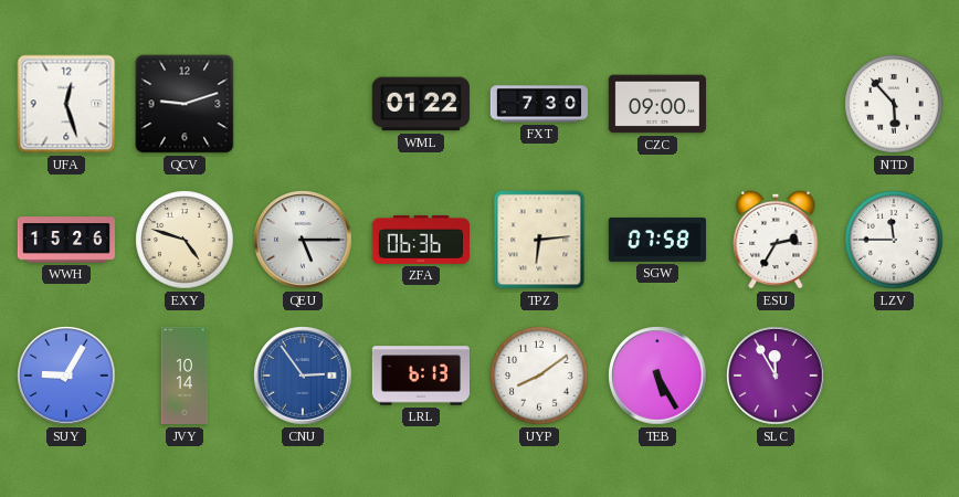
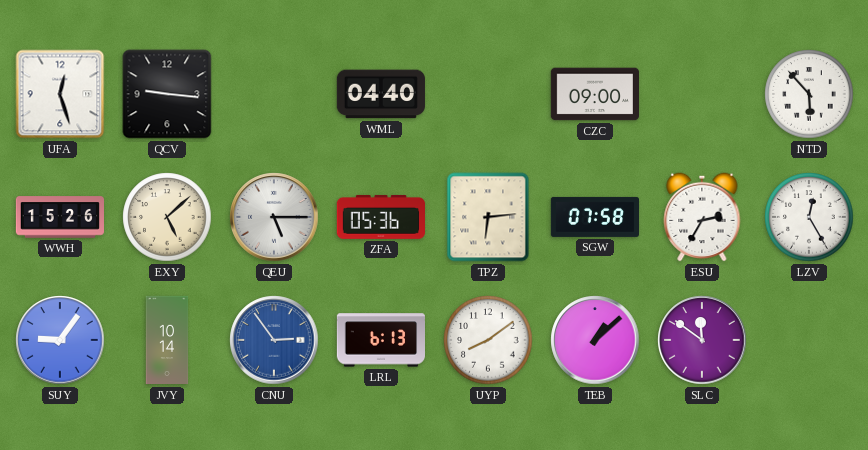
QCV: 9:12 -> 9:16
WML: 01:22 -> 04:40
FXT: 7:30 -> none
EXY: 4:48 -> 5:08
ZFA: 06:36 -> 05:36
LZV: 11:45 -> 12:25
SUY: 9:05 -> 9:06
TEB: 5:25 -> 1:08
SLC: 11:55 -> 11:51
